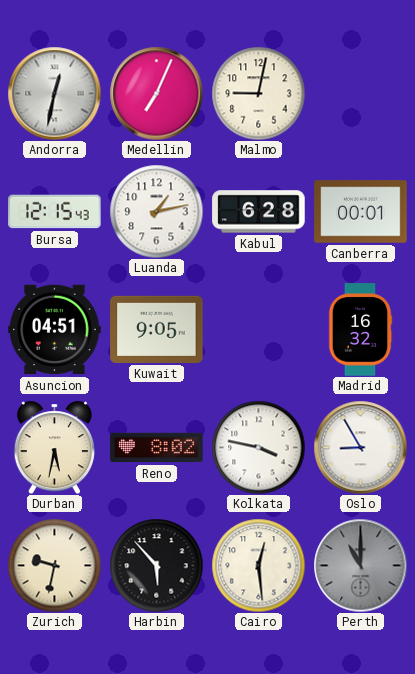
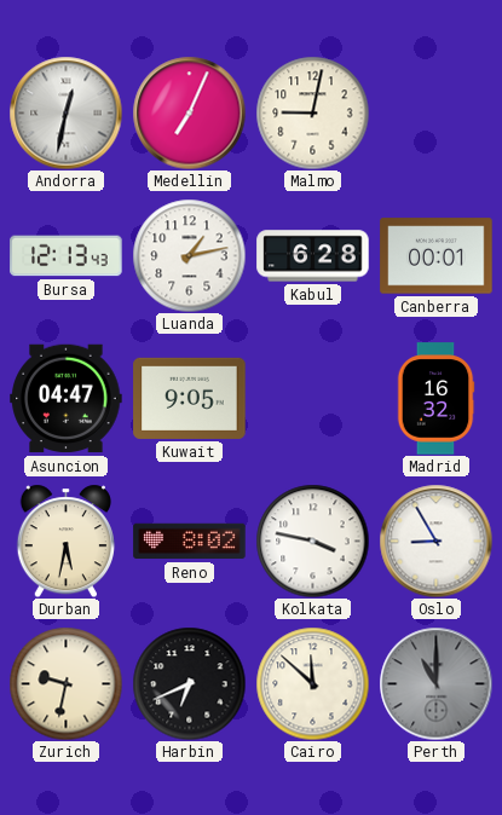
Bursa: 12:15 -> 12:13
Asuncion: 04:51 -> 04:47
Harbin: 5:53 -> 6:41
Cairo: 12:29 -> 11:52
